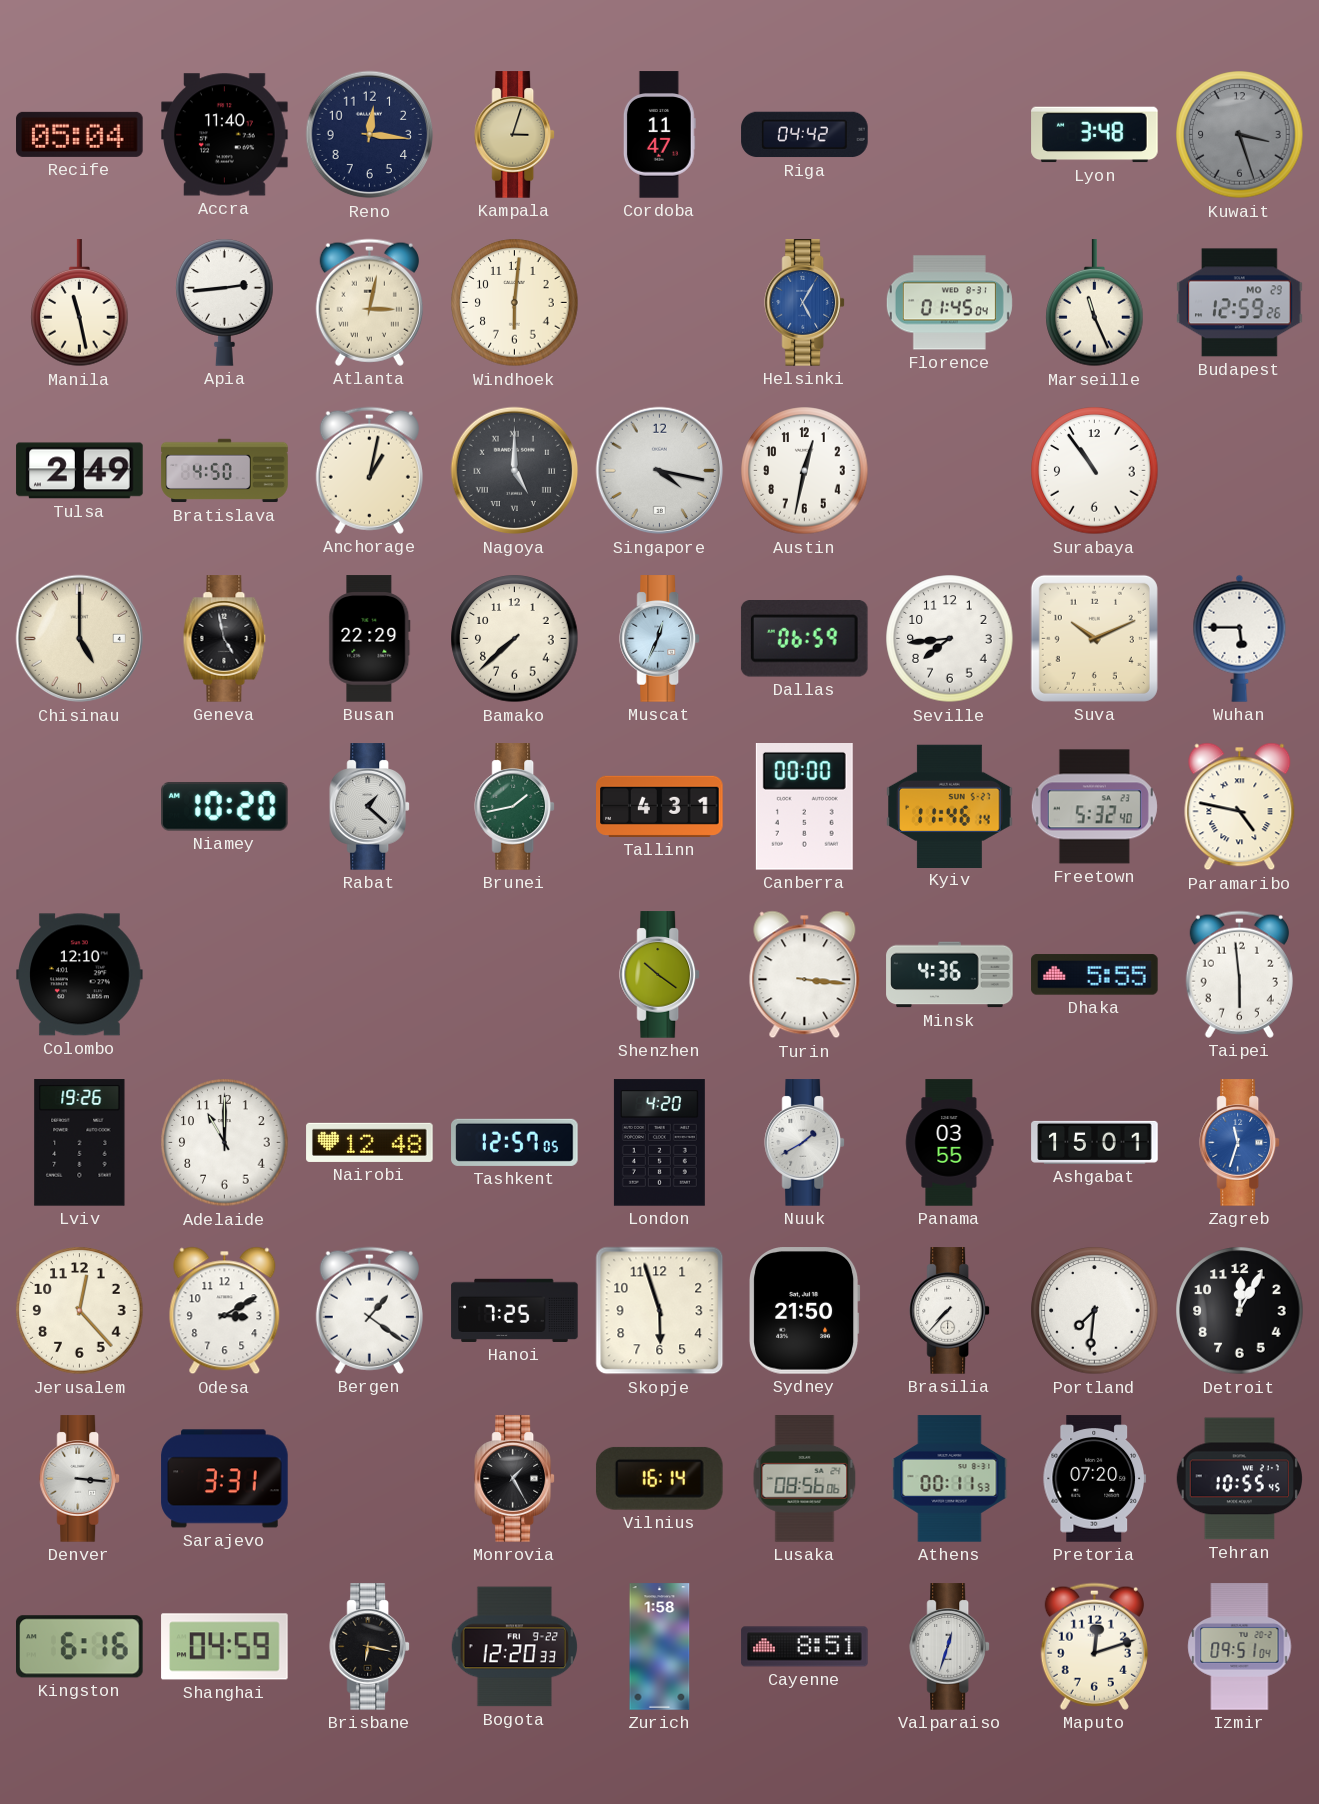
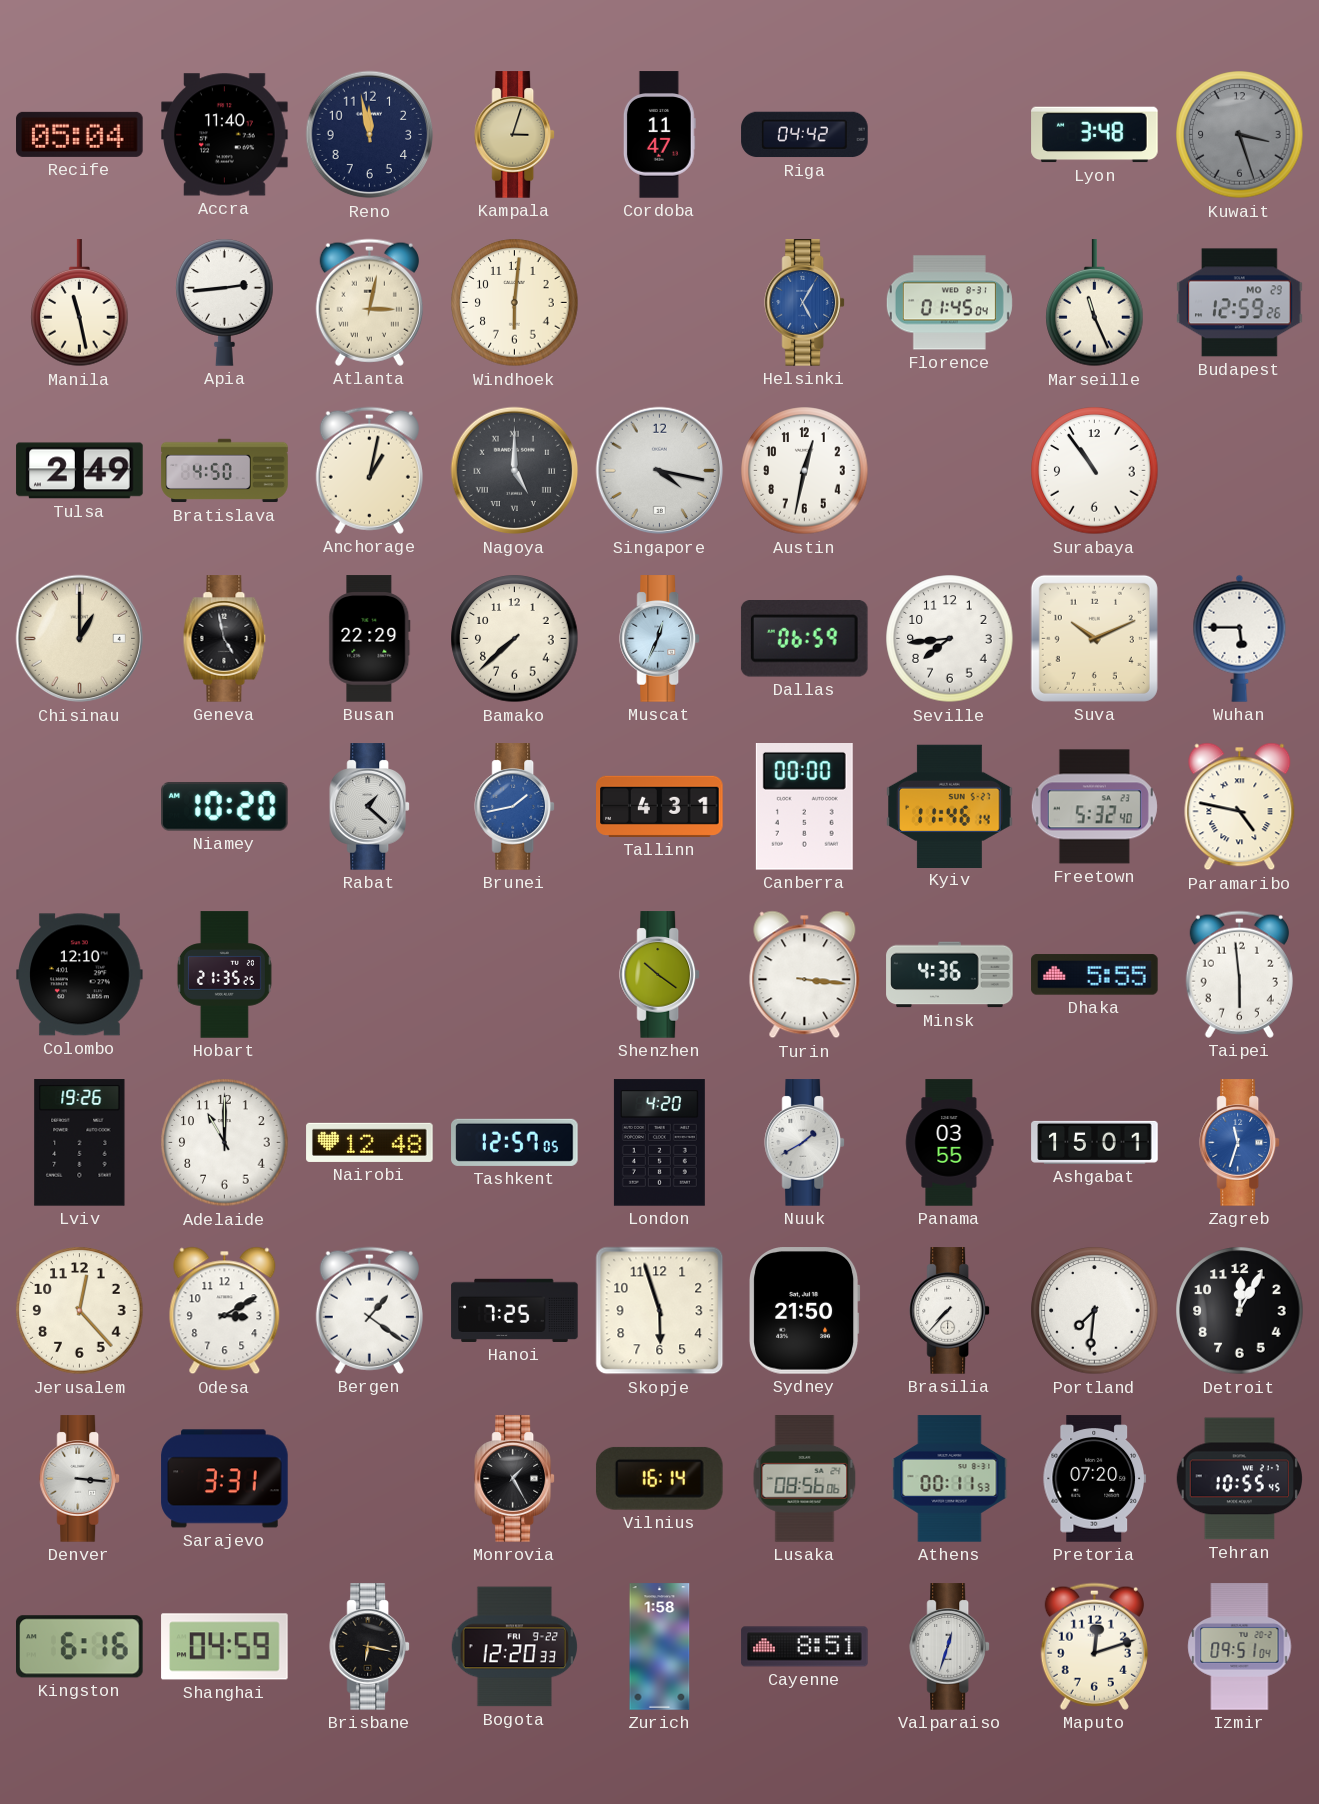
Reno: 12:16 -> 11:58
Chisinau: 5:00 -> 1:00
Brunei dial: green -> blue
Hobart: none -> 21:35
